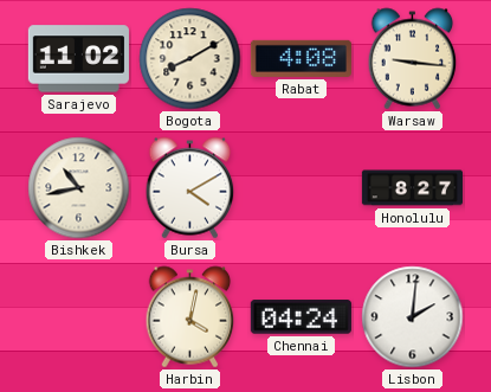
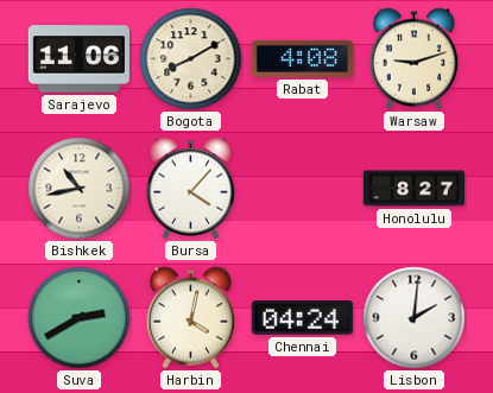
Sarajevo: 11:02 -> 11:06
Warsaw: 9:16 -> 9:12
Bursa: 4:10 -> 4:07
Suva: none -> 2:40
